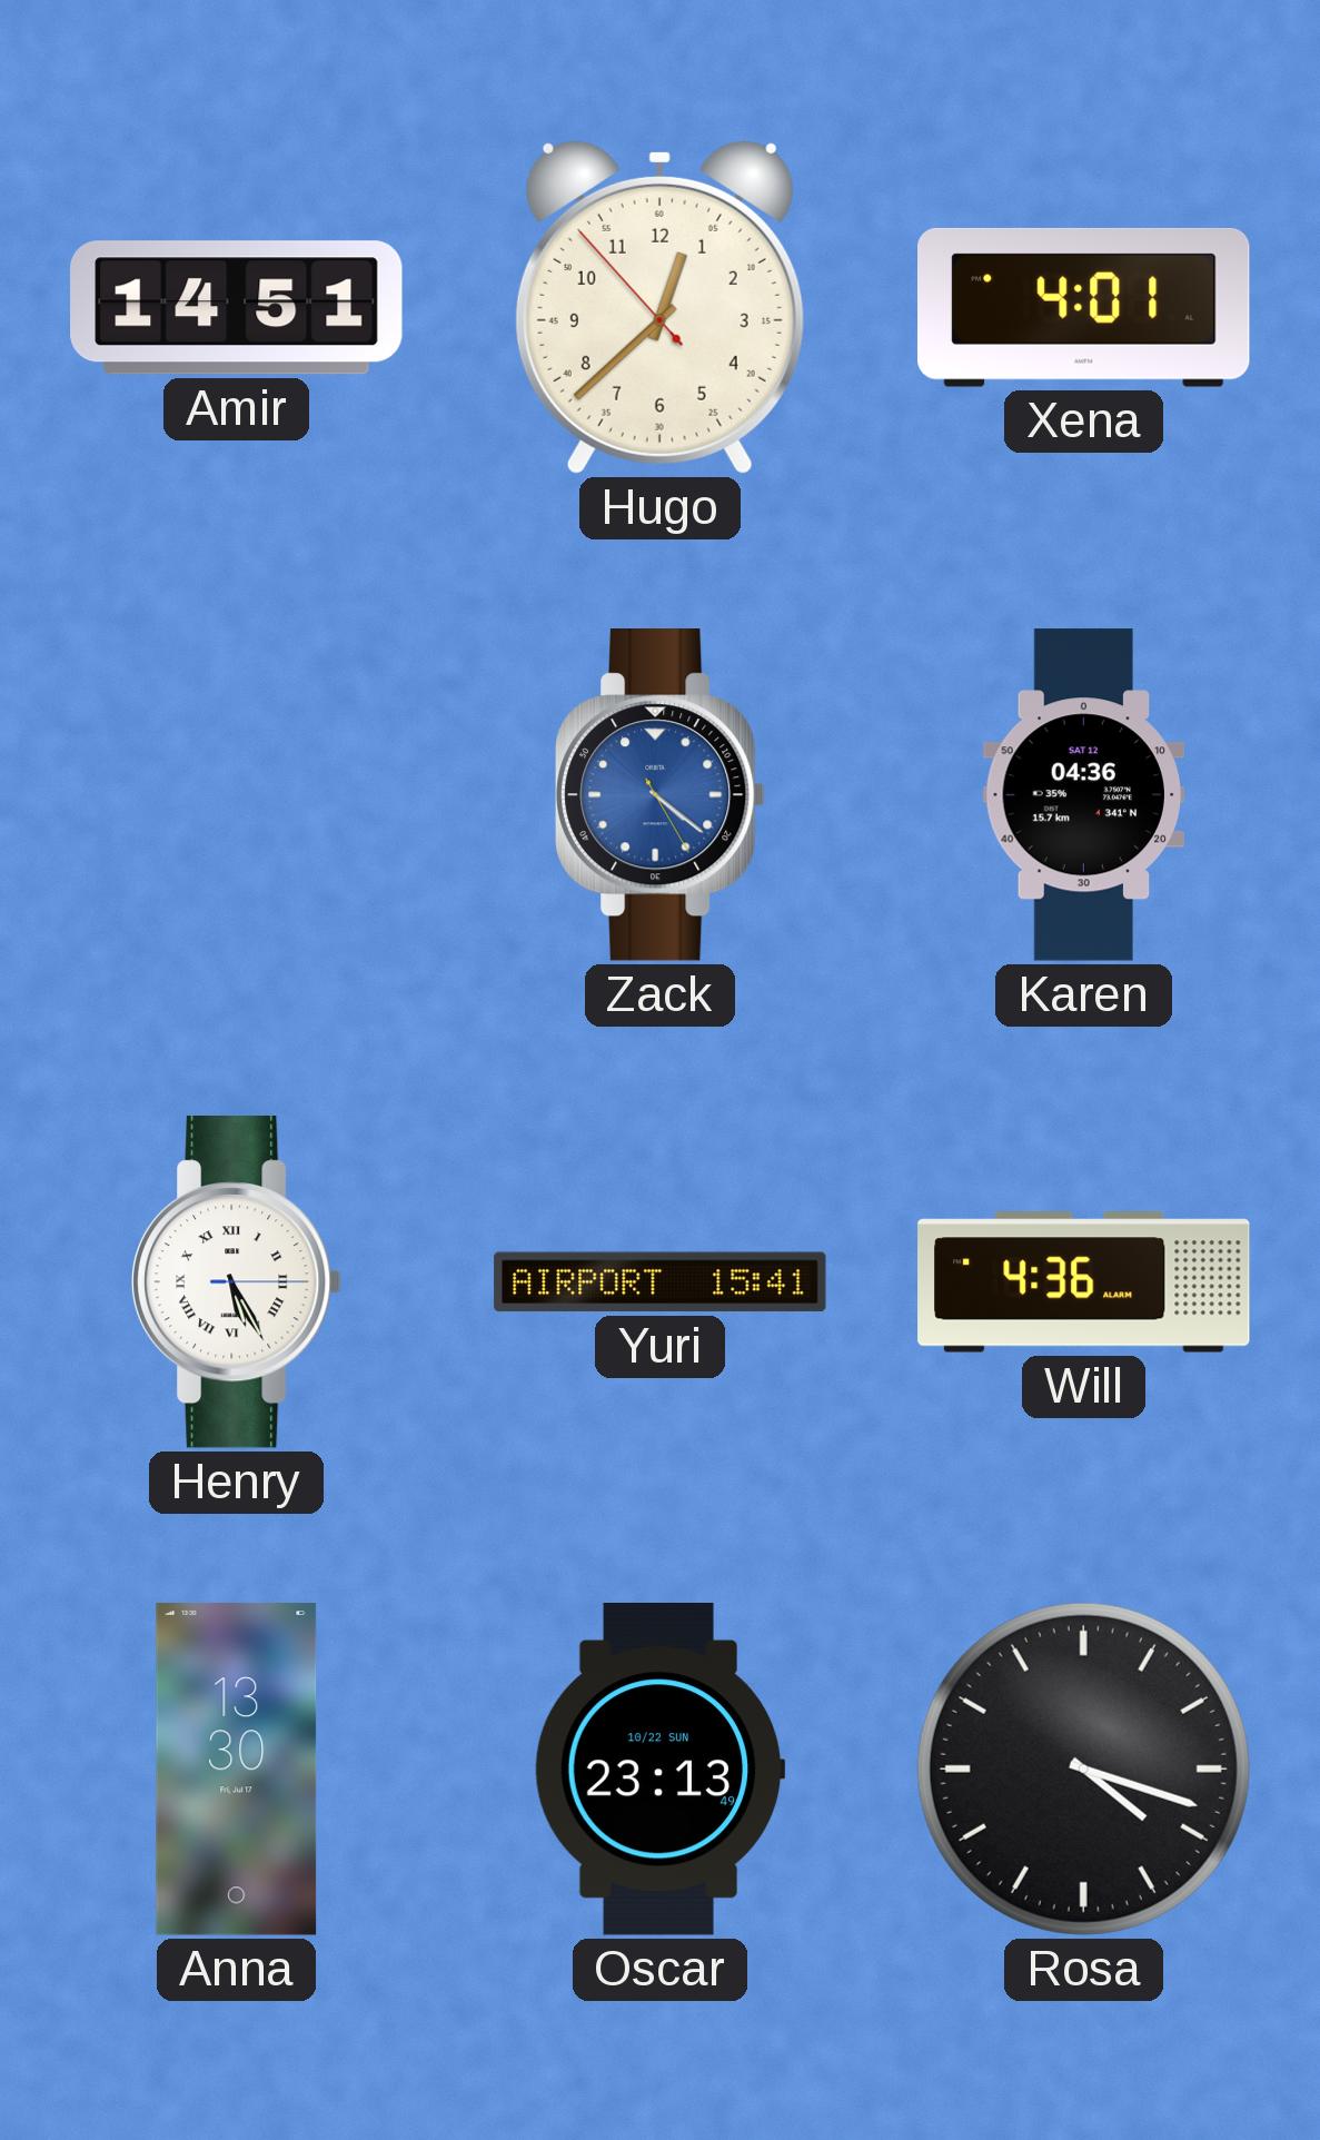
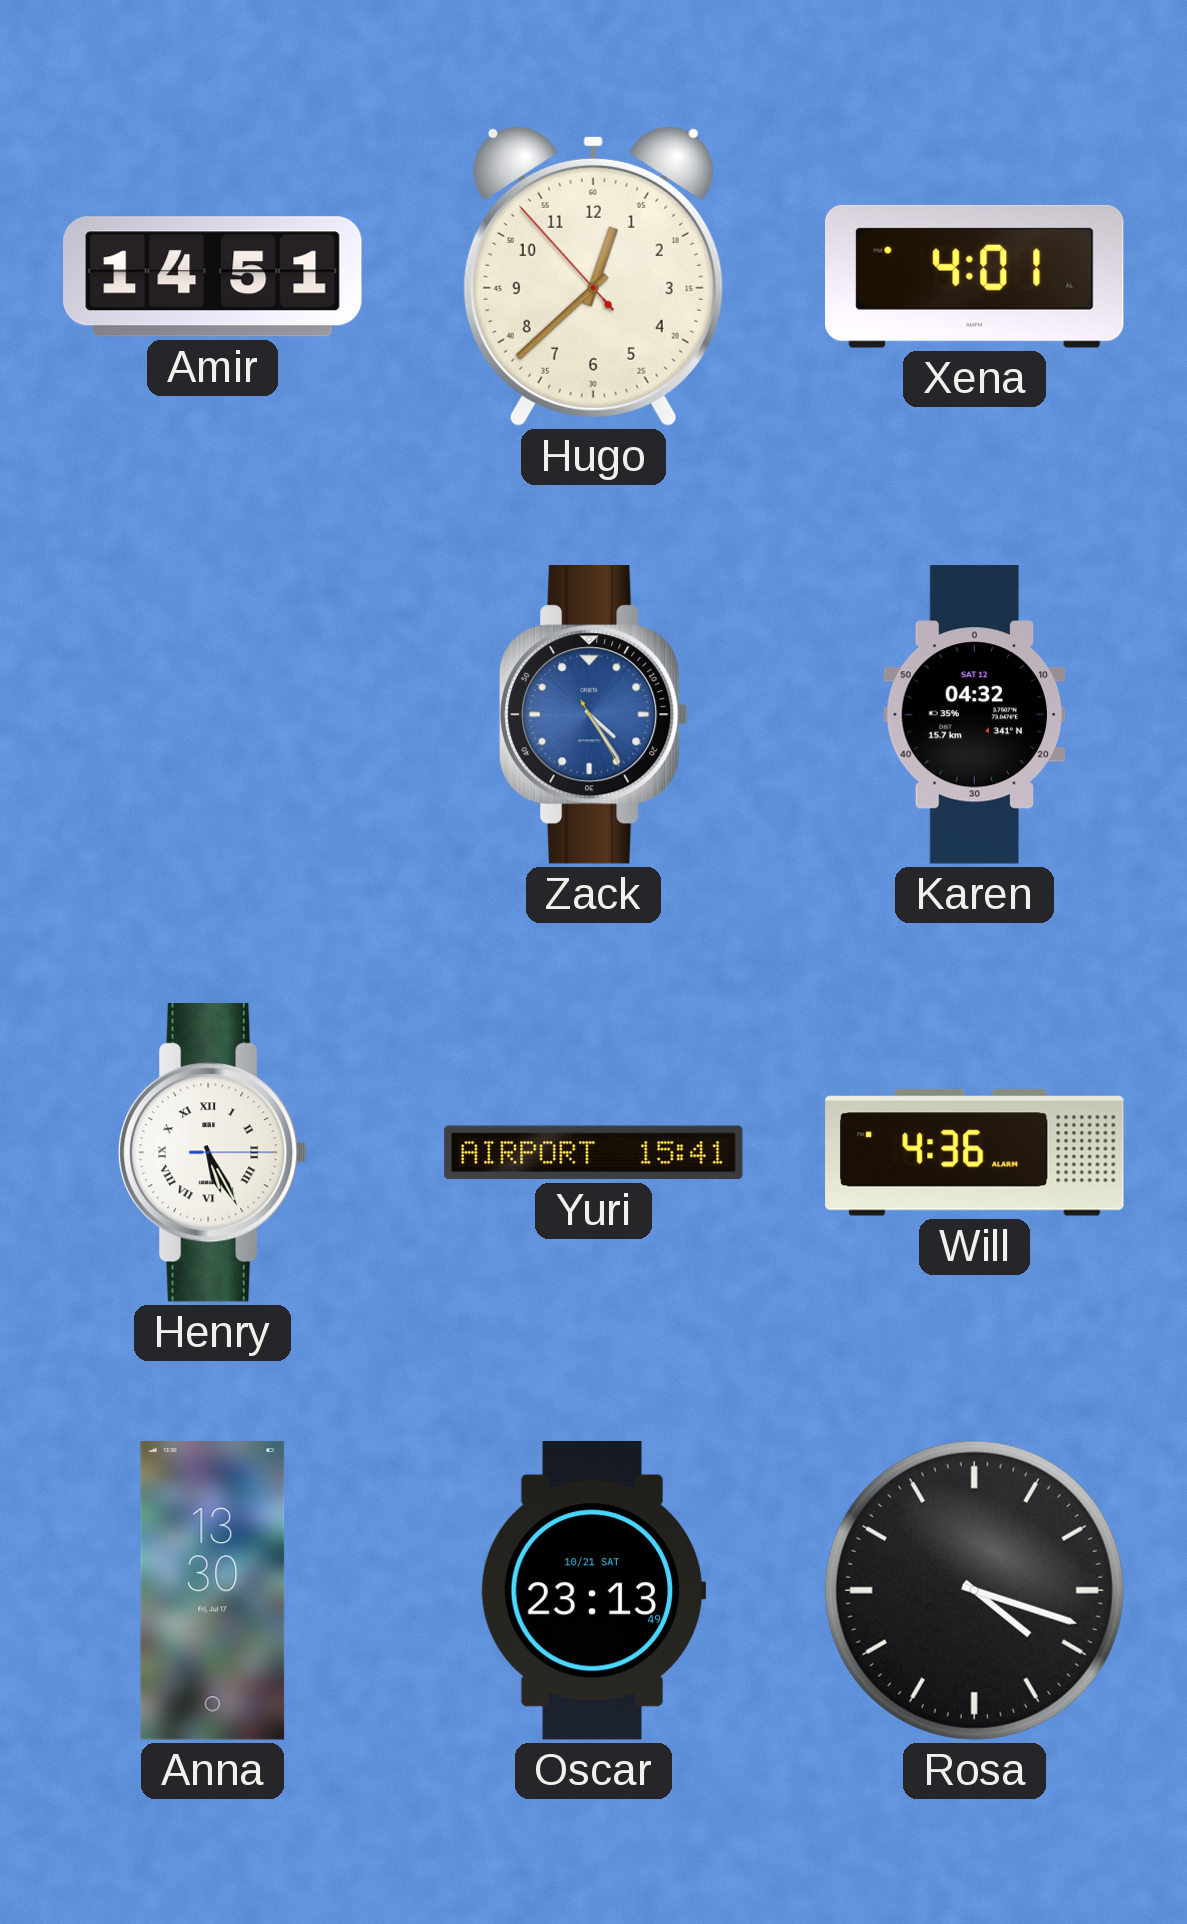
Zack: 4:21 -> 4:24
Karen: 04:36 -> 04:32
Oscar date: 10/22 SUN -> 10/21 SAT
